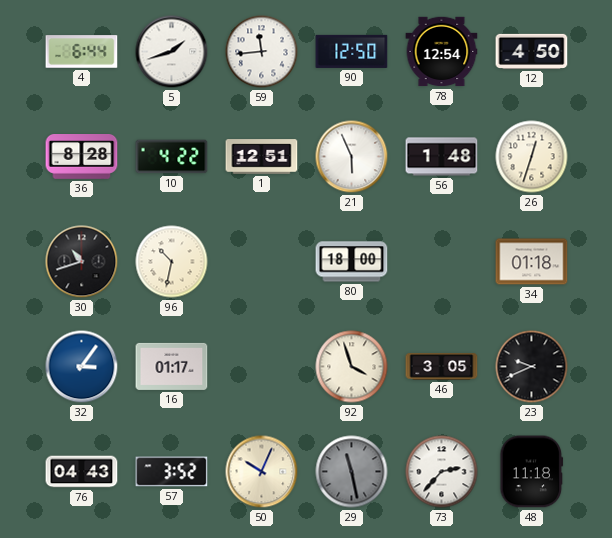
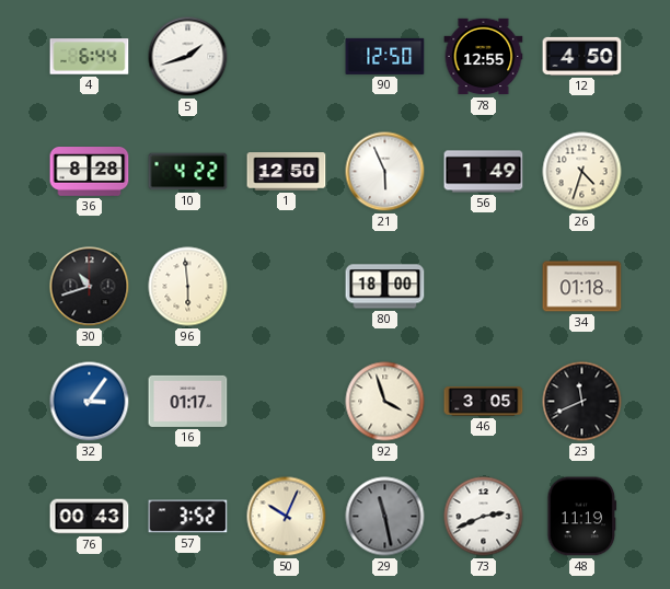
59: 11:44 -> none
78: 12:54 -> 12:55
1: 12:51 -> 12:50
56: 1:48 -> 1:49
26: 12:33 -> 4:33
96: 10:32 -> 5:59
23: 9:41 -> 11:41
76: 04:43 -> 00:43
73: 2:37 -> 2:41
48: 11:18 -> 11:19
